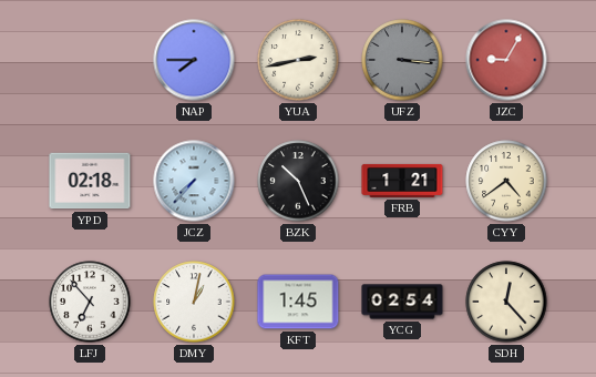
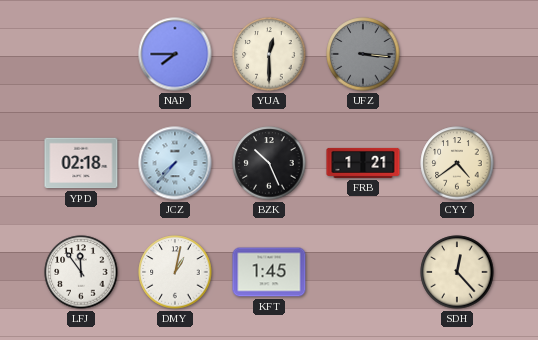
YUA: 2:43 -> 12:30
JZC: 9:05 -> none
LFJ: 6:53 -> 11:54
YCG: 02:54 -> none
